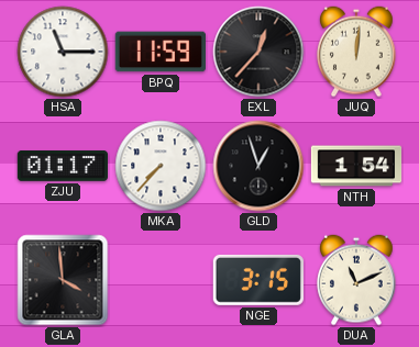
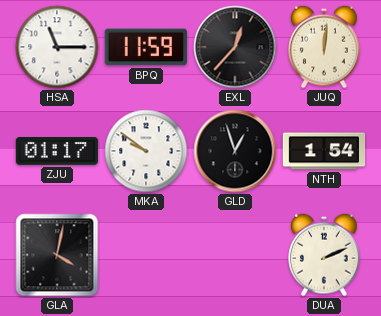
MKA: 7:37 -> 9:51
GLA: 3:59 -> 4:02
NGE: 3:15 -> none
DUA: 11:11 -> 2:11
